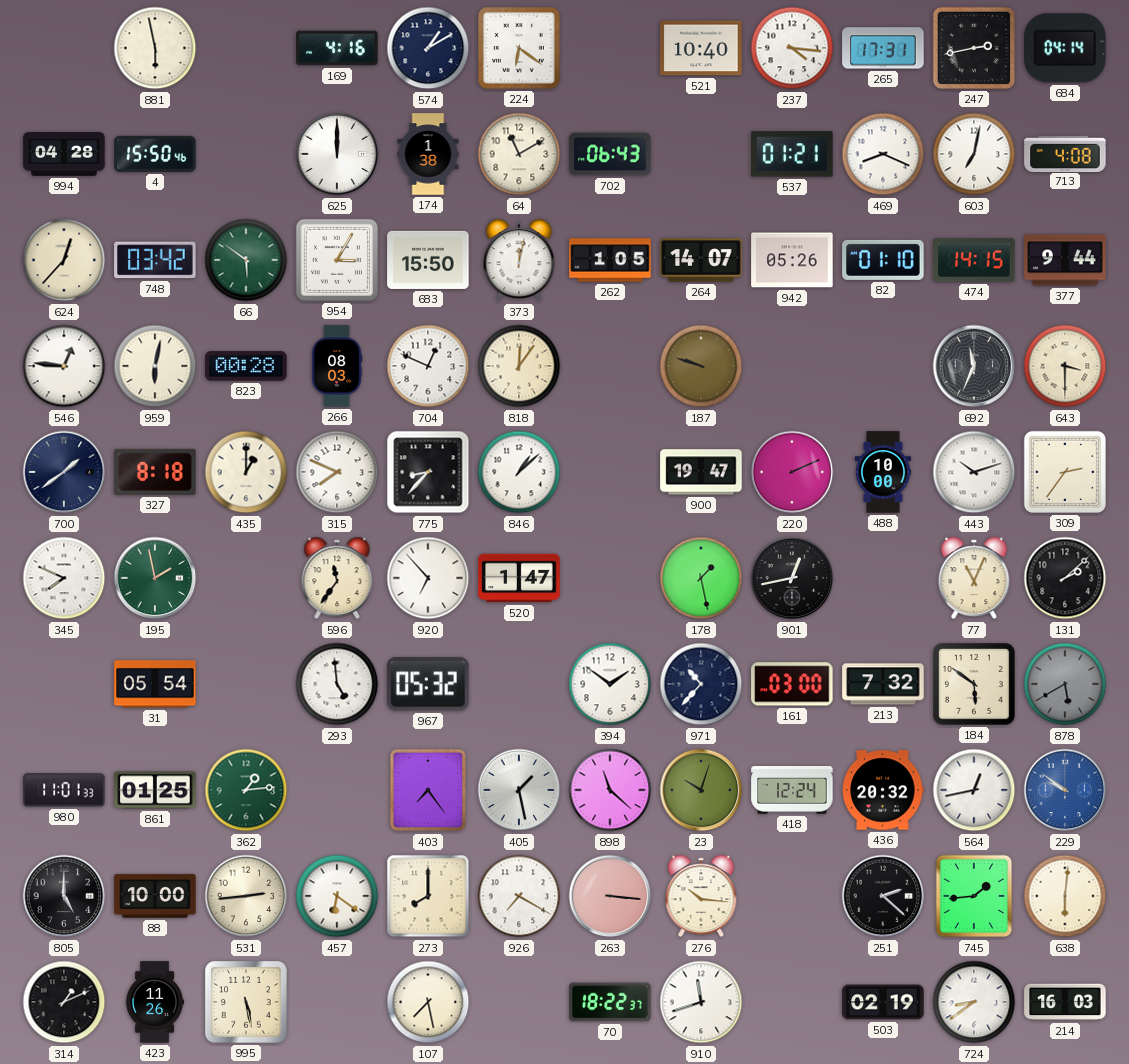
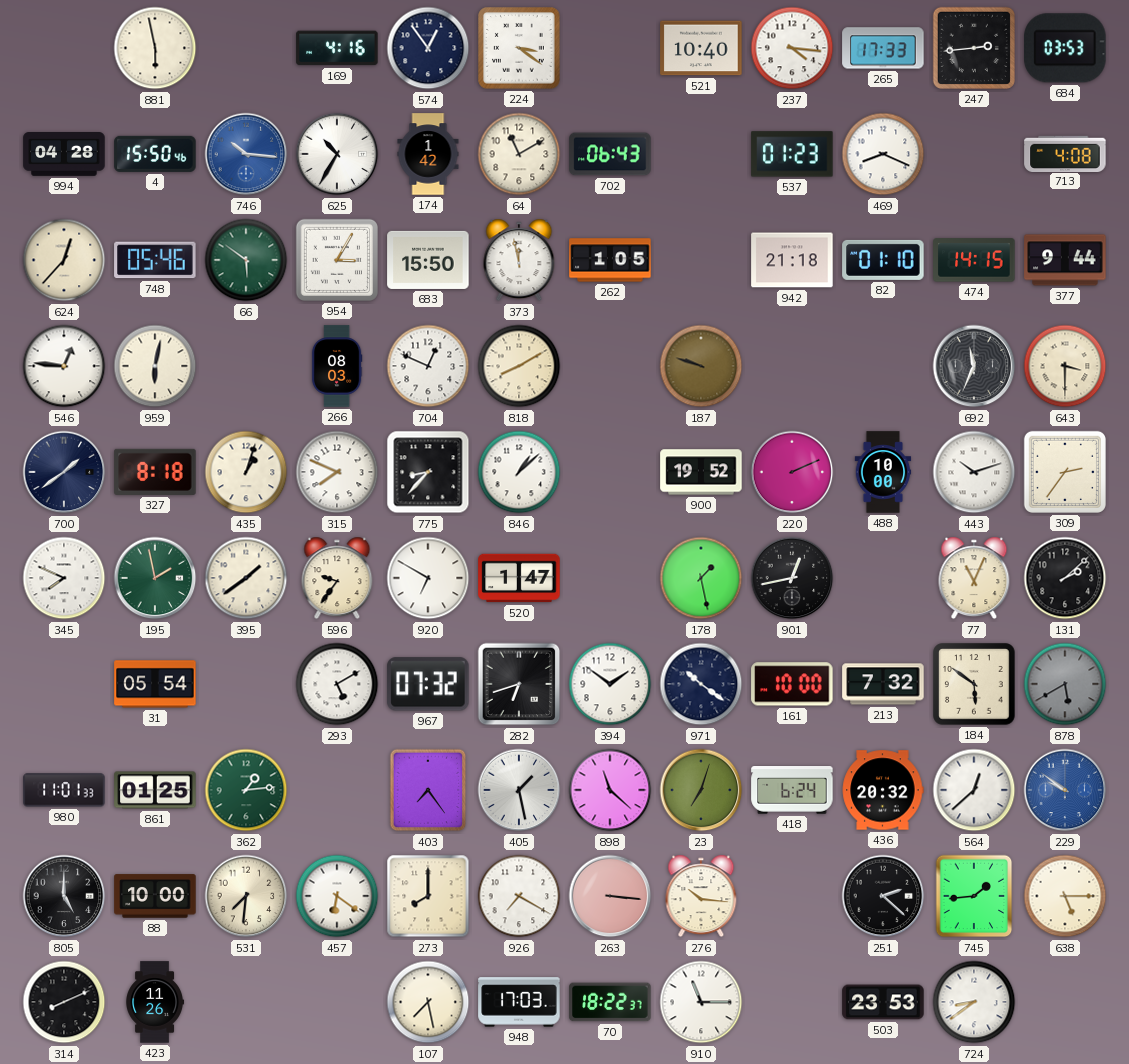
574: 1:10 -> 12:54
224: 6:21 -> 3:21
265: 17:31 -> 17:33
247: 2:43 -> 2:44
684: 04:14 -> 03:53
746: none -> 10:16
625: 12:00 -> 10:35
174: 1:38 -> 1:42
537: 01:21 -> 01:23
603: 7:02 -> none
748: 03:42 -> 05:46
373: 12:02 -> 11:58
264: 14:07 -> none
942: 05:26 -> 21:18
823: 00:28 -> none
818: 12:06 -> 8:10
435: 1:00 -> 1:03
900: 19:47 -> 19:52
395: none -> 1:39
596: 11:36 -> 9:36
920: 6:53 -> 6:50
293: 4:59 -> 5:10
967: 05:32 -> 07:32
282: none -> 6:42
971: 10:37 -> 10:21
161: 03:00 -> 10:00
23: 10:03 -> 7:03
418: 12:24 -> 6:24
564: 12:43 -> 12:38
531: 2:44 -> 7:31
638: 6:01 -> 5:15
314: 1:11 -> 8:11
995: 5:28 -> none
948: none -> 17:03
910: 11:42 -> 11:15
503: 02:19 -> 23:53
214: 16:03 -> none
